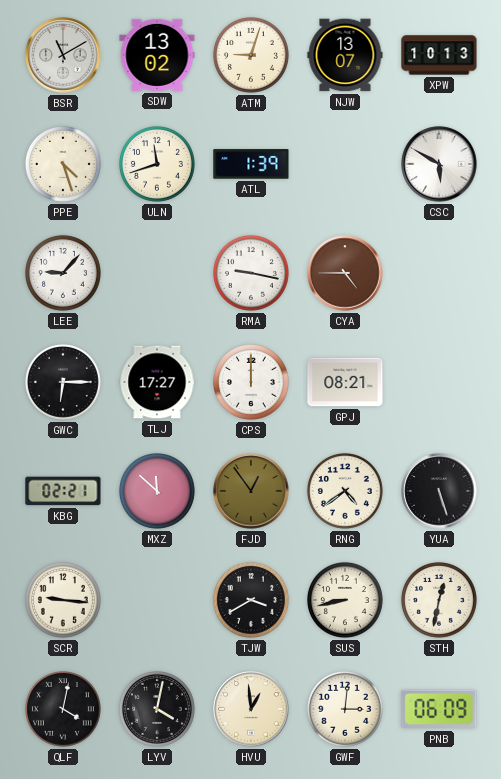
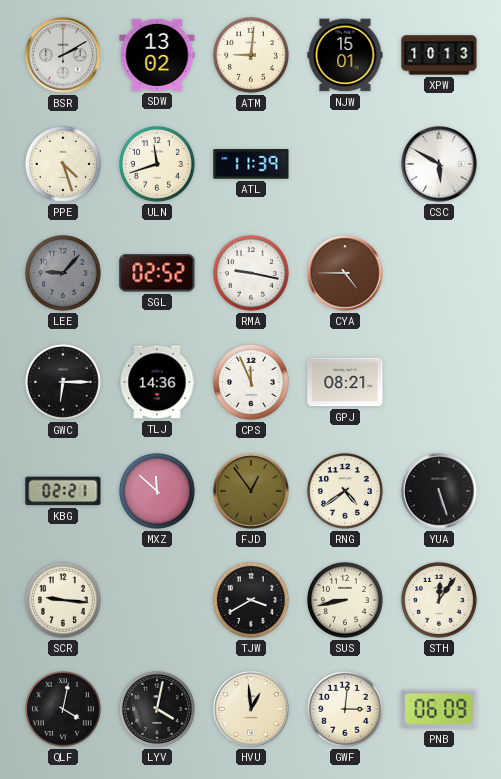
BSR: 11:10 -> 2:10
ATM: 9:03 -> 9:01
NJW: 13:07 -> 15:01
ATL: 1:39 -> 11:39
LEE dial: white -> grey
SGL: none -> 02:52
TLJ: 17:27 -> 14:36
CPS: 12:00 -> 11:56
STH: 12:32 -> 12:06
